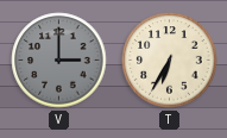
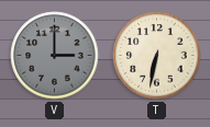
T: 6:35 -> 6:32
